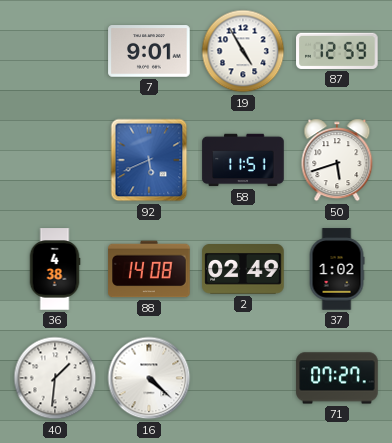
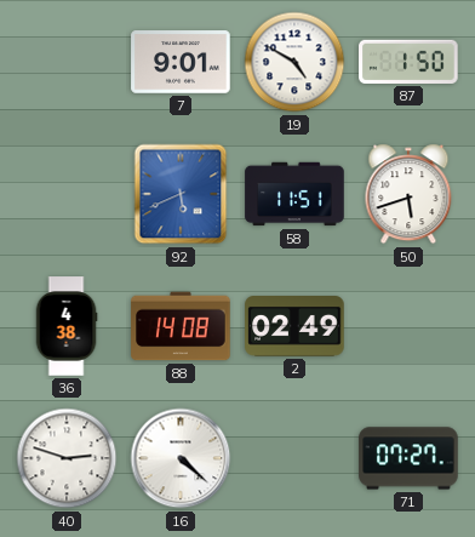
19: 4:55 -> 4:50
87: 12:59 -> 1:50
37: 1:02 -> none
40: 1:31 -> 2:48
